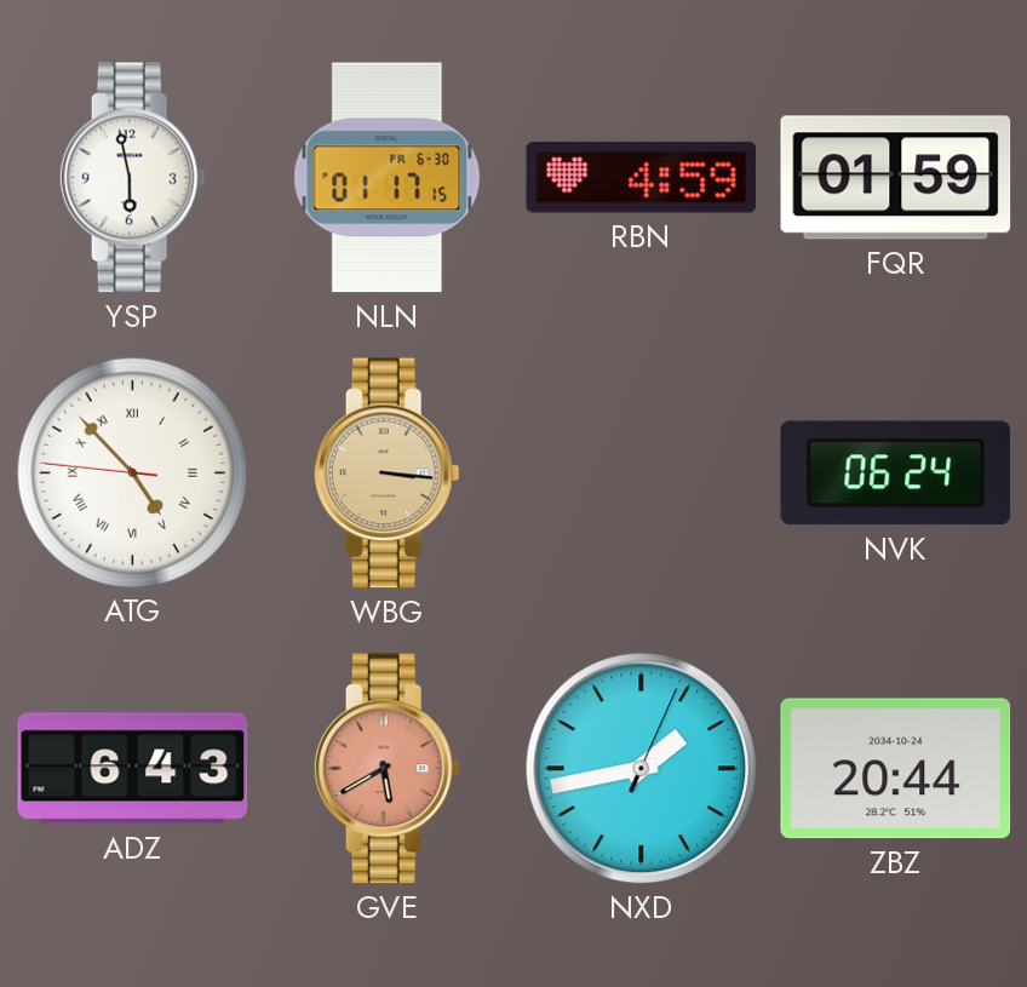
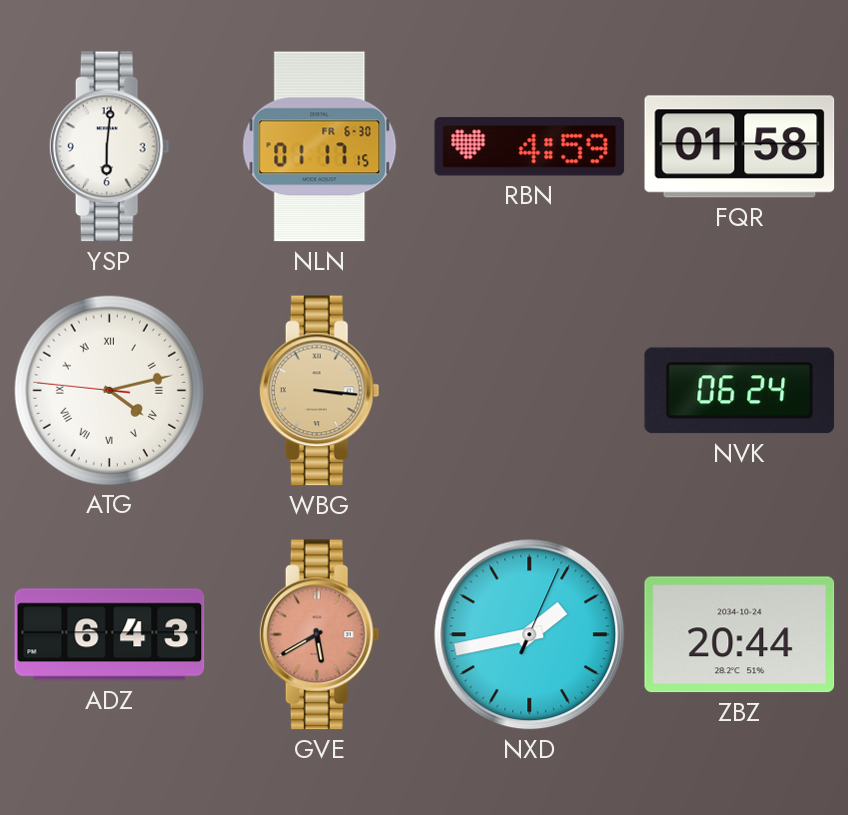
YSP: 5:58 -> 6:01
FQR: 01:59 -> 01:58
ATG: 4:52 -> 4:12
